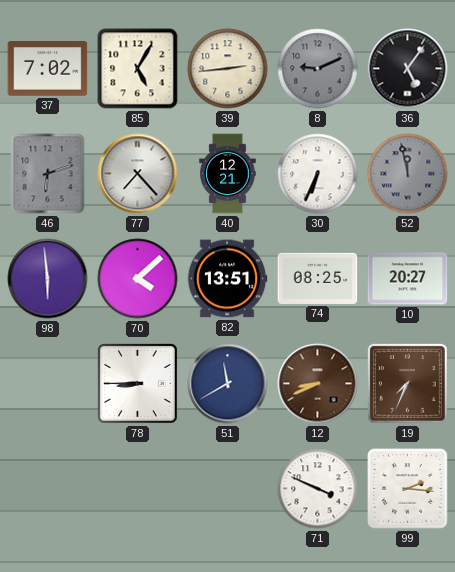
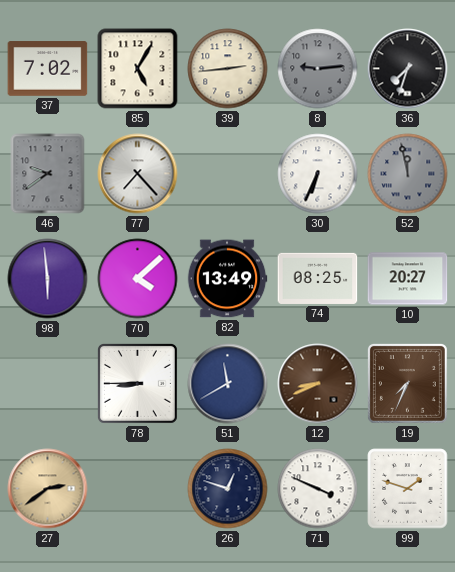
8: 9:11 -> 9:14
36: 5:06 -> 7:33
46: 6:12 -> 9:39
40: 12:21 -> none
82: 13:51 -> 13:49
27: none -> 2:39
26: none -> 12:48
99: 2:16 -> 1:48
